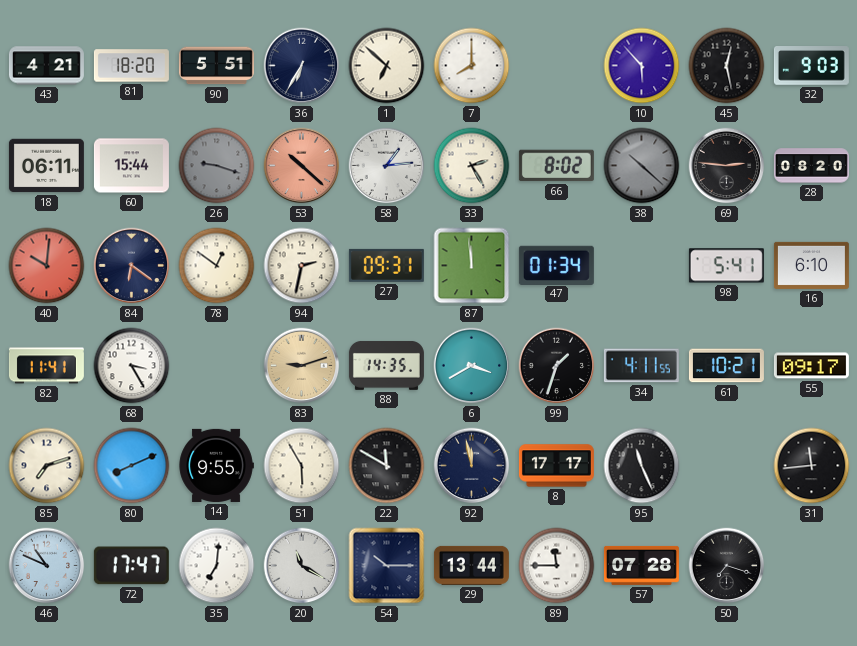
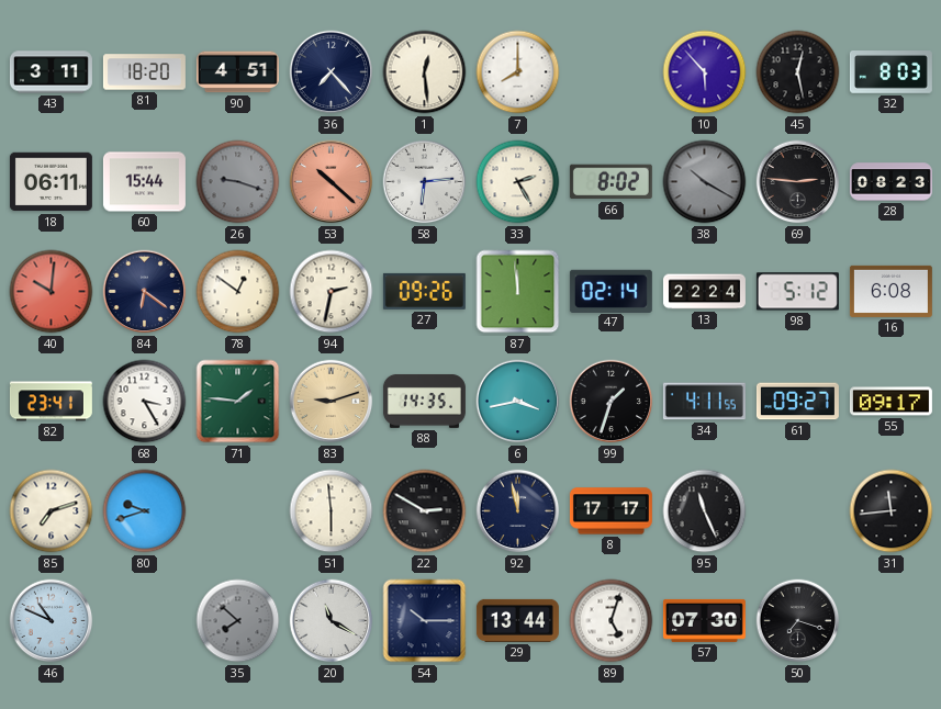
43: 4:21 -> 3:11
90: 5:51 -> 4:51
36: 6:35 -> 7:23
1: 6:52 -> 12:29
32: 9:03 -> 8:03
58: 1:14 -> 6:14
38: 10:22 -> 10:20
28: 08:20 -> 08:23
27: 09:31 -> 09:26
47: 01:34 -> 02:14
13: none -> 22:24
98: 5:41 -> 5:12
16: 6:10 -> 6:08
82: 11:41 -> 23:41
71: none -> 1:46
6: 3:40 -> 3:43
61: 10:21 -> 09:27
80: 8:11 -> 9:42
14: 9:55 -> none
51: 5:55 -> 5:59
22: 11:50 -> 2:50
72: 17:47 -> none
35: 7:01 -> 7:52
35 dial: white -> grey
89: 11:45 -> 5:03
57: 07:28 -> 07:30
